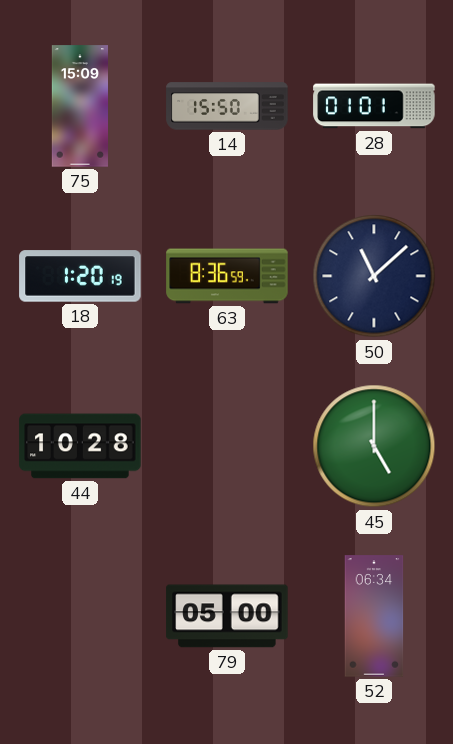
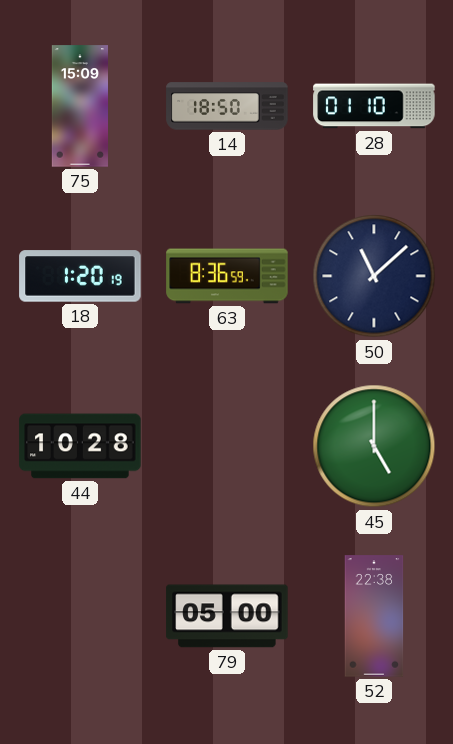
14: 15:50 -> 18:50
28: 01:01 -> 01:10
52: 06:34 -> 22:38
